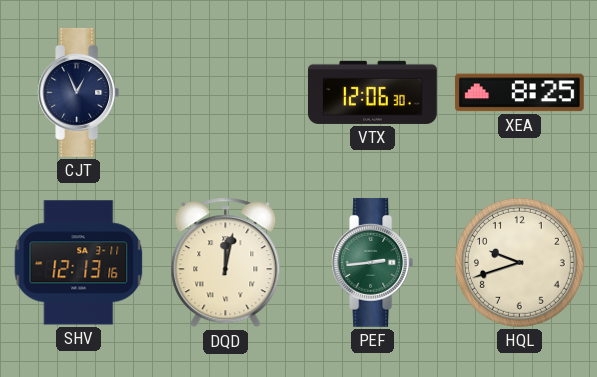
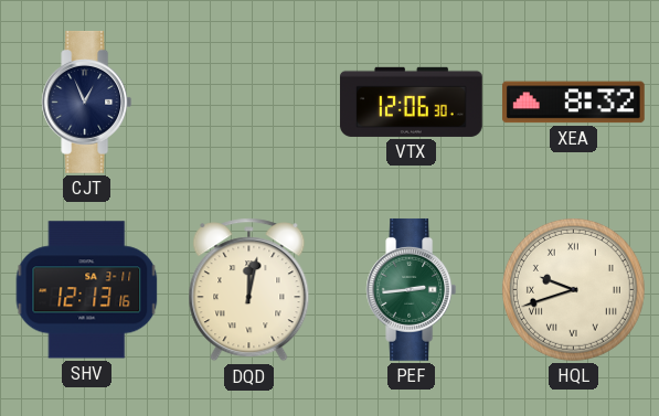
XEA: 8:25 -> 8:32
HQL numerals: Arabic -> Roman
